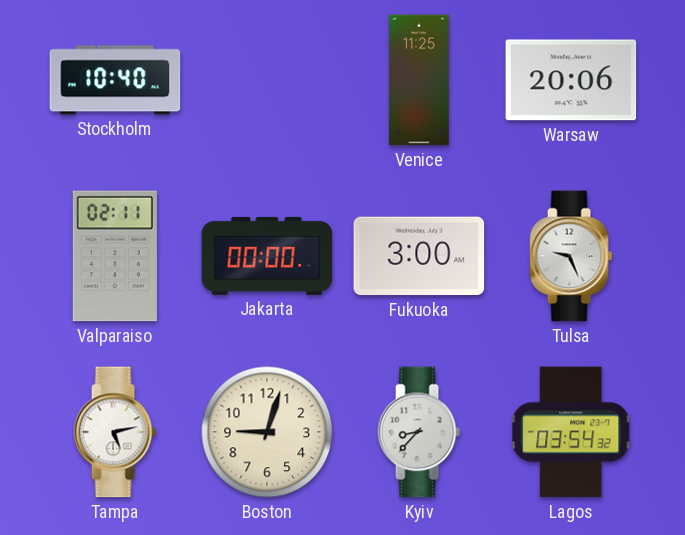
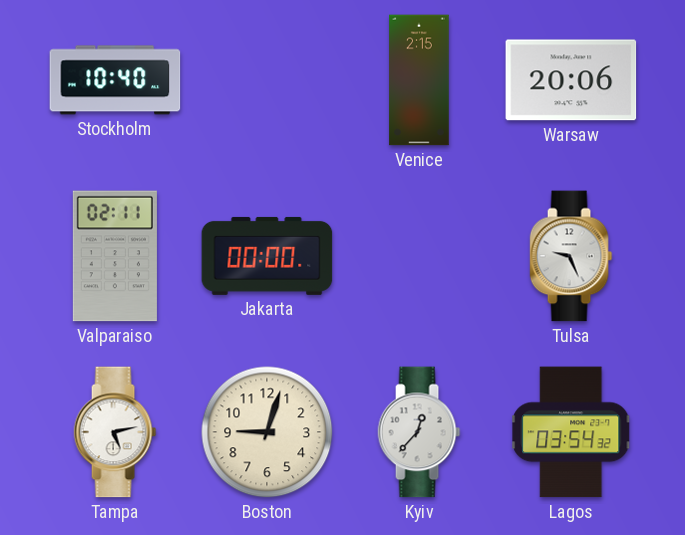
Venice: 11:25 -> 2:15
Fukuoka: 3:00 -> none
Kyiv: 8:37 -> 12:37
